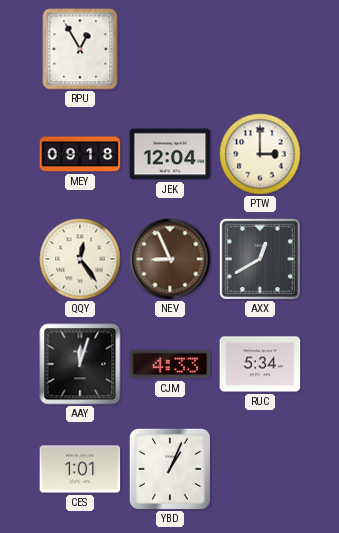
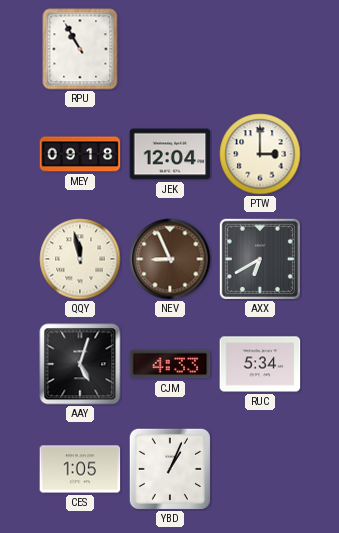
RPU: 12:55 -> 10:55
QQY: 12:24 -> 11:58
AXX: 12:40 -> 6:40
AAY: 12:03 -> 5:03
CES: 1:01 -> 1:05
